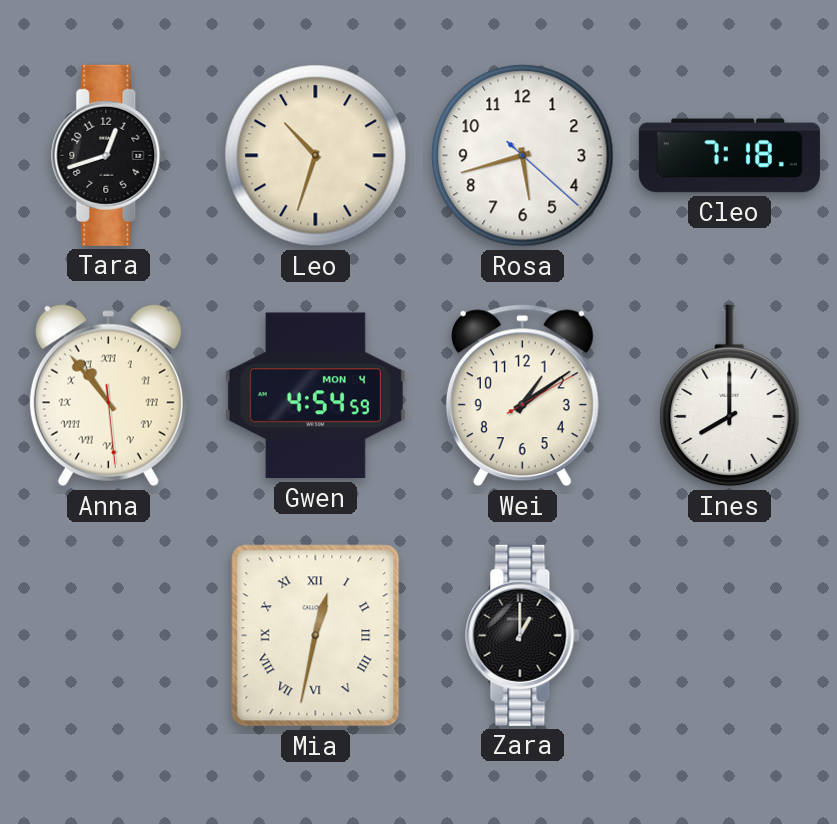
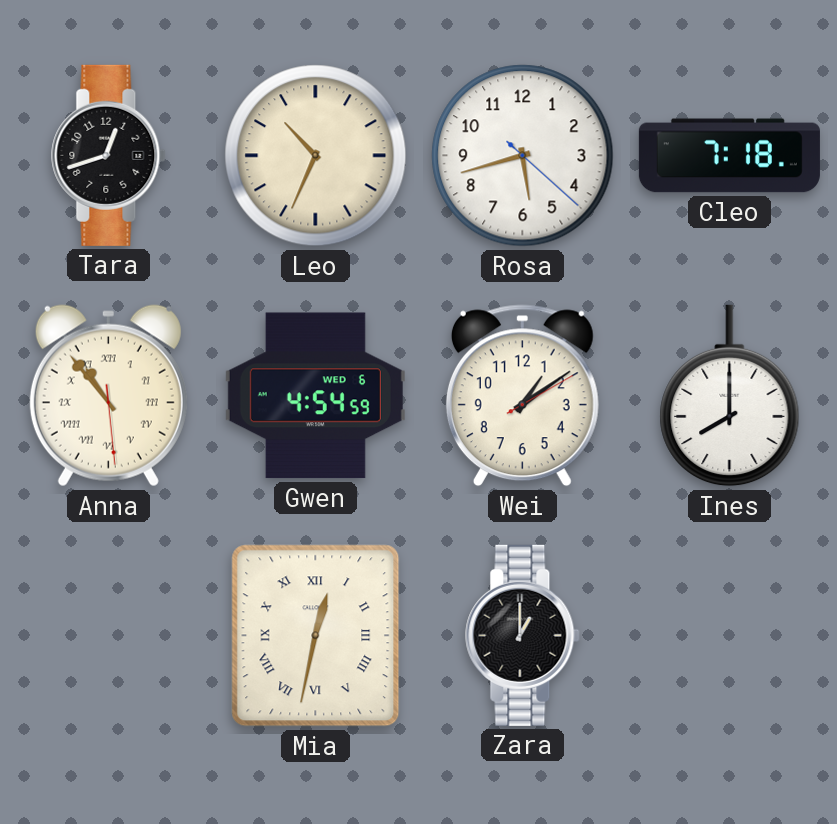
Leo: 10:33 -> 10:34
Gwen date: MON 4 -> WED 6
